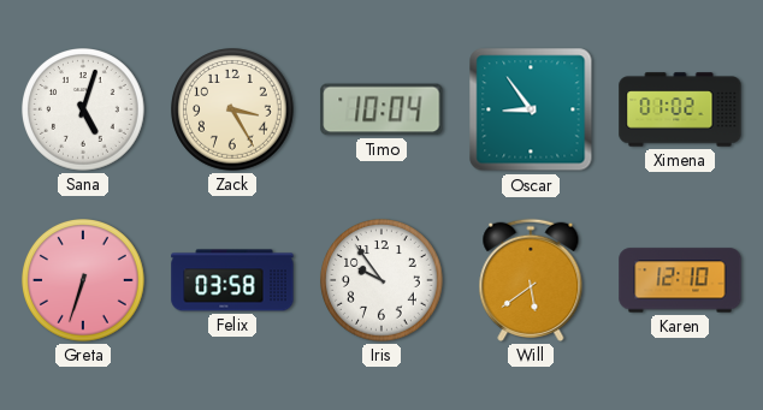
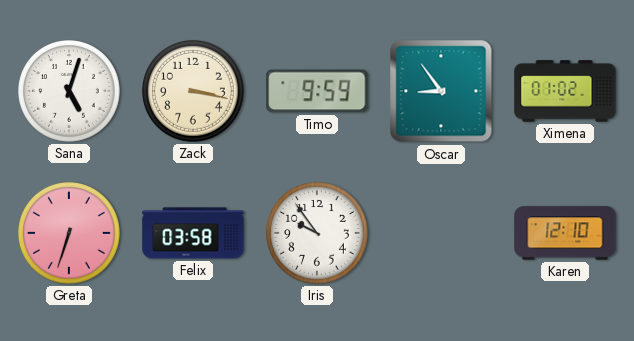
Zack: 3:25 -> 3:17
Timo: 10:04 -> 9:59
Will: 5:39 -> none
